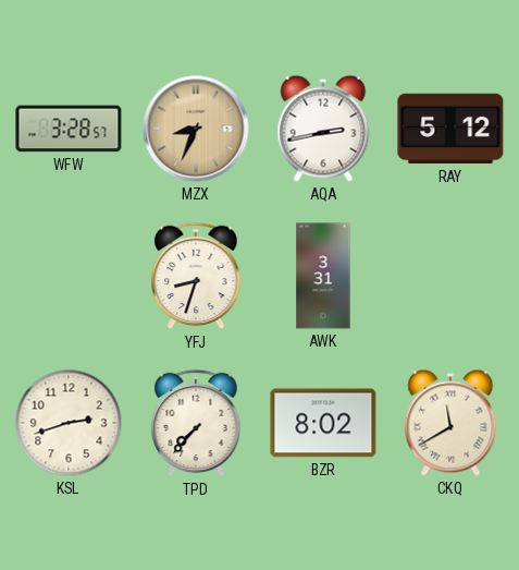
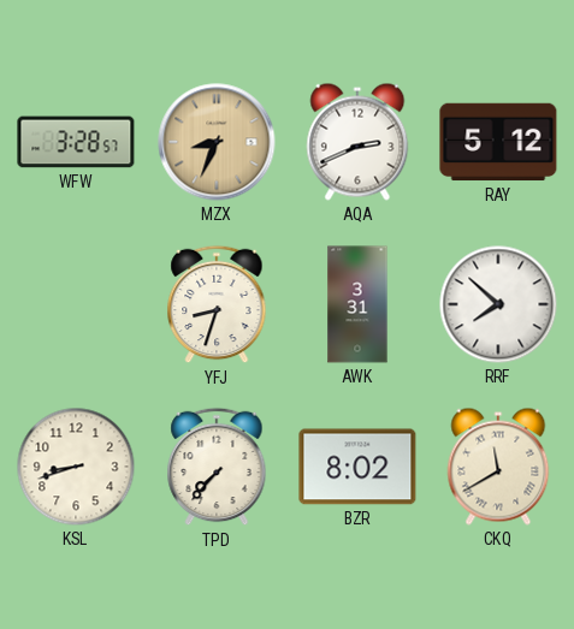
AQA: 2:43 -> 2:41
RRF: none -> 7:52
KSL: 2:42 -> 8:42
